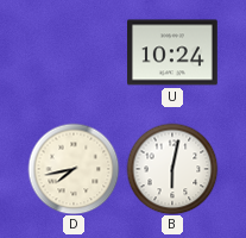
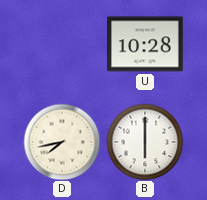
U: 10:24 -> 10:28
B: 6:02 -> 6:00
